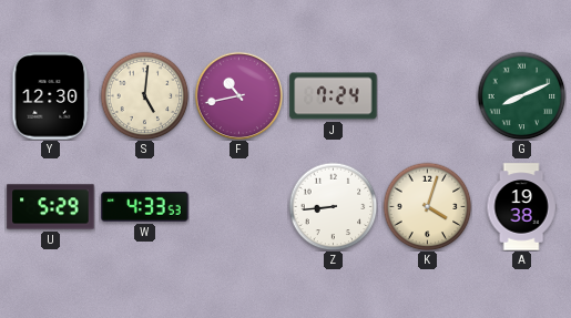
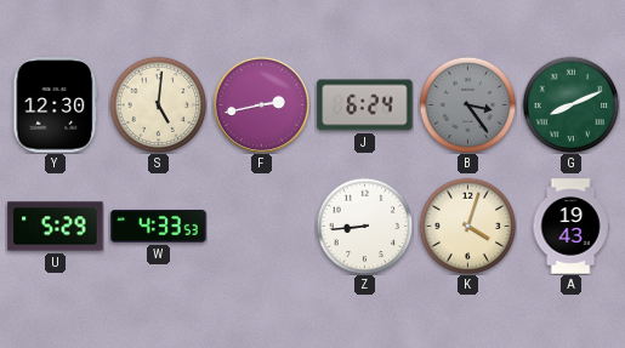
F: 10:43 -> 2:43
J: 7:24 -> 6:24
B: none -> 3:24
A: 19:38 -> 19:43
